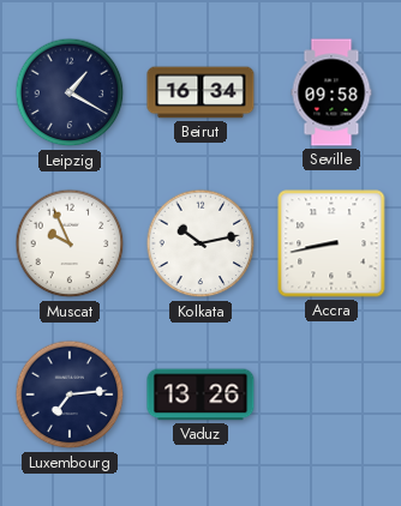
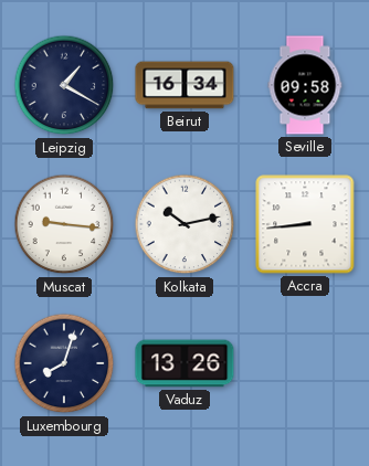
Muscat: 9:56 -> 9:16
Accra: 8:43 -> 8:44
Luxembourg: 7:14 -> 8:03
